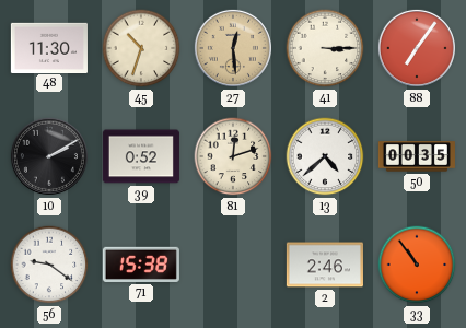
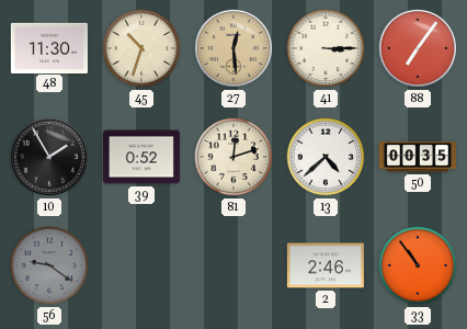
10: 2:10 -> 1:55
56 dial: white -> grey
71: 15:38 -> none
